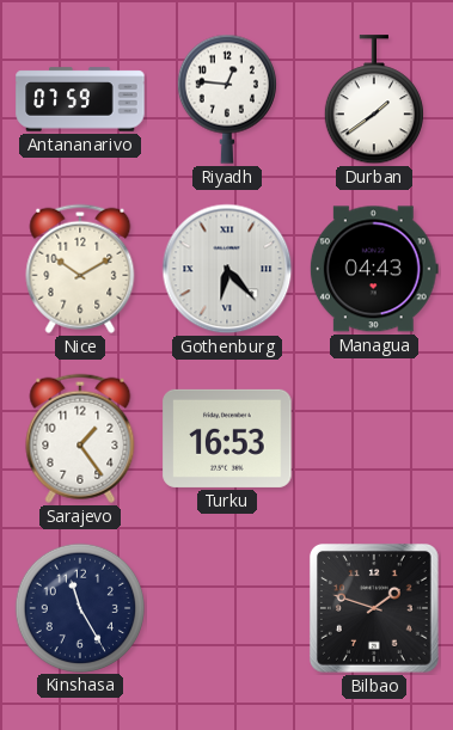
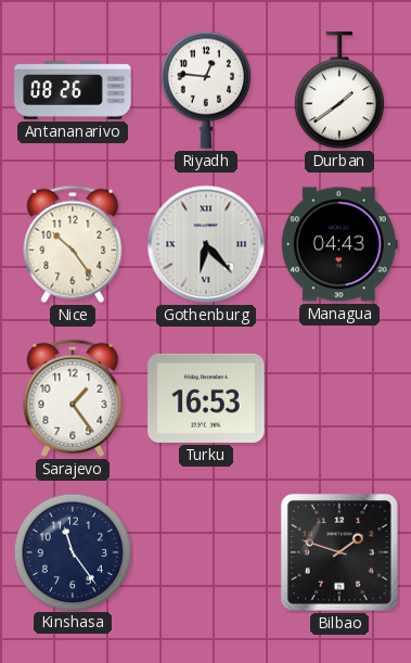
Antananarivo: 07:59 -> 08:26
Nice: 10:10 -> 10:24
Kinshasa: 11:25 -> 11:24
